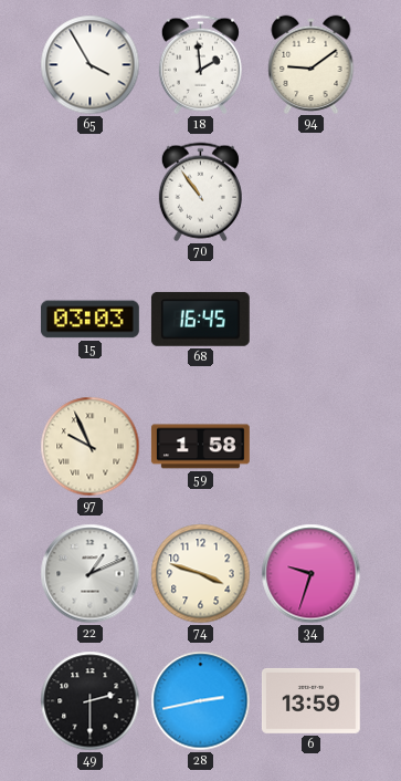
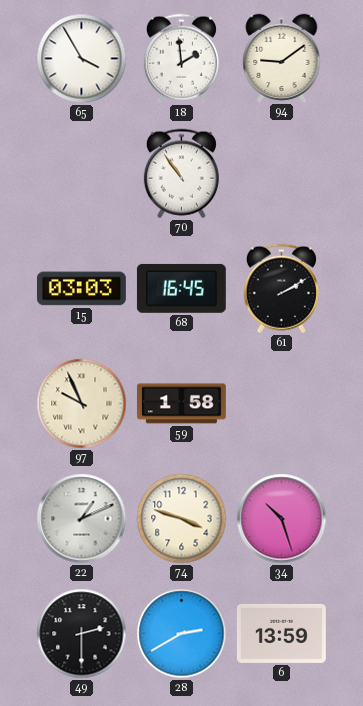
61: none -> 2:10
34: 9:33 -> 10:27
28: 2:43 -> 2:40
